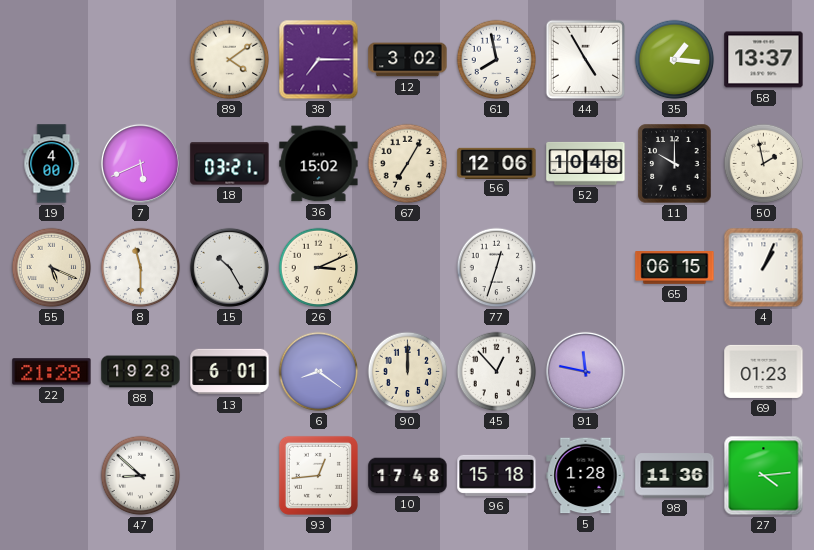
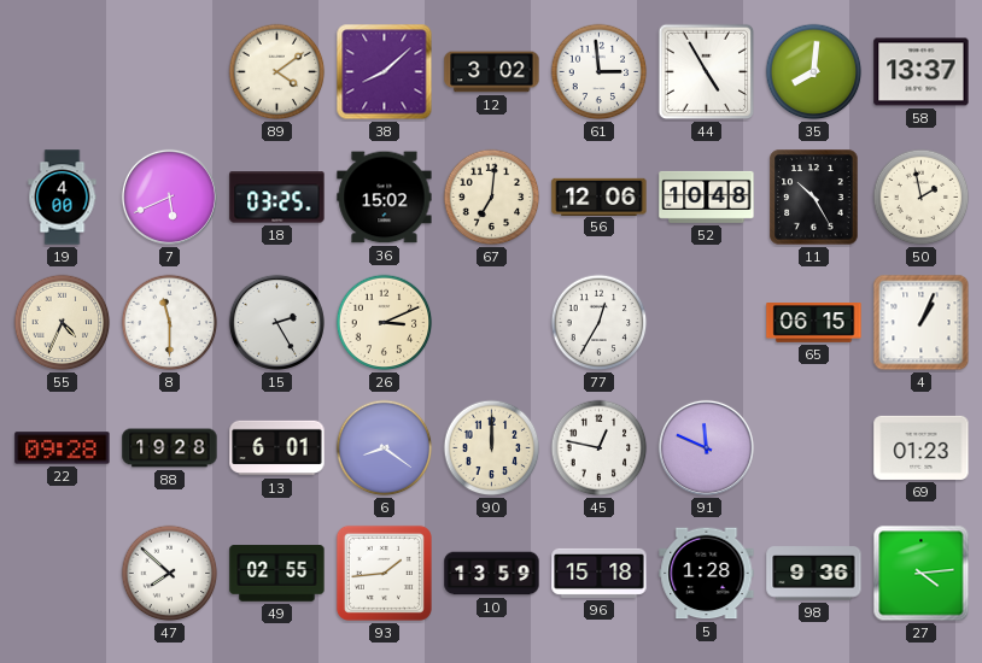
38: 7:15 -> 8:08
61: 7:58 -> 2:59
35: 1:16 -> 8:01
18: 03:21 -> 03:25
67: 7:05 -> 7:01
11: 10:00 -> 10:25
55: 5:19 -> 4:34
15: 10:25 -> 2:25
77: 12:33 -> 12:35
22: 21:28 -> 09:28
45: 12:53 -> 12:47
91: 11:47 -> 11:49
47: 8:52 -> 7:52
49: none -> 02:55
93: 12:44 -> 1:44
10: 17:48 -> 13:59
98: 11:36 -> 9:36
